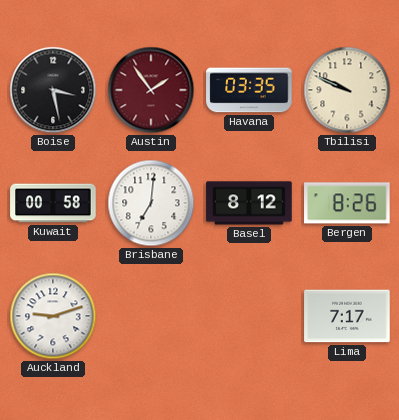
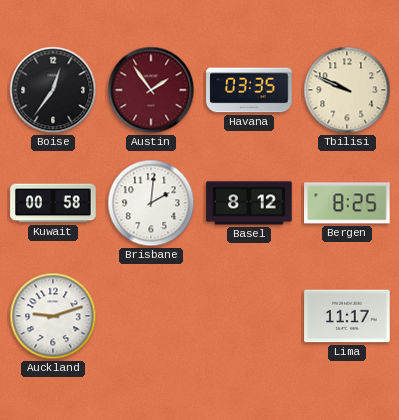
Boise: 3:28 -> 12:36
Brisbane: 7:01 -> 2:01
Bergen: 8:26 -> 8:25
Lima: 7:17 -> 11:17
